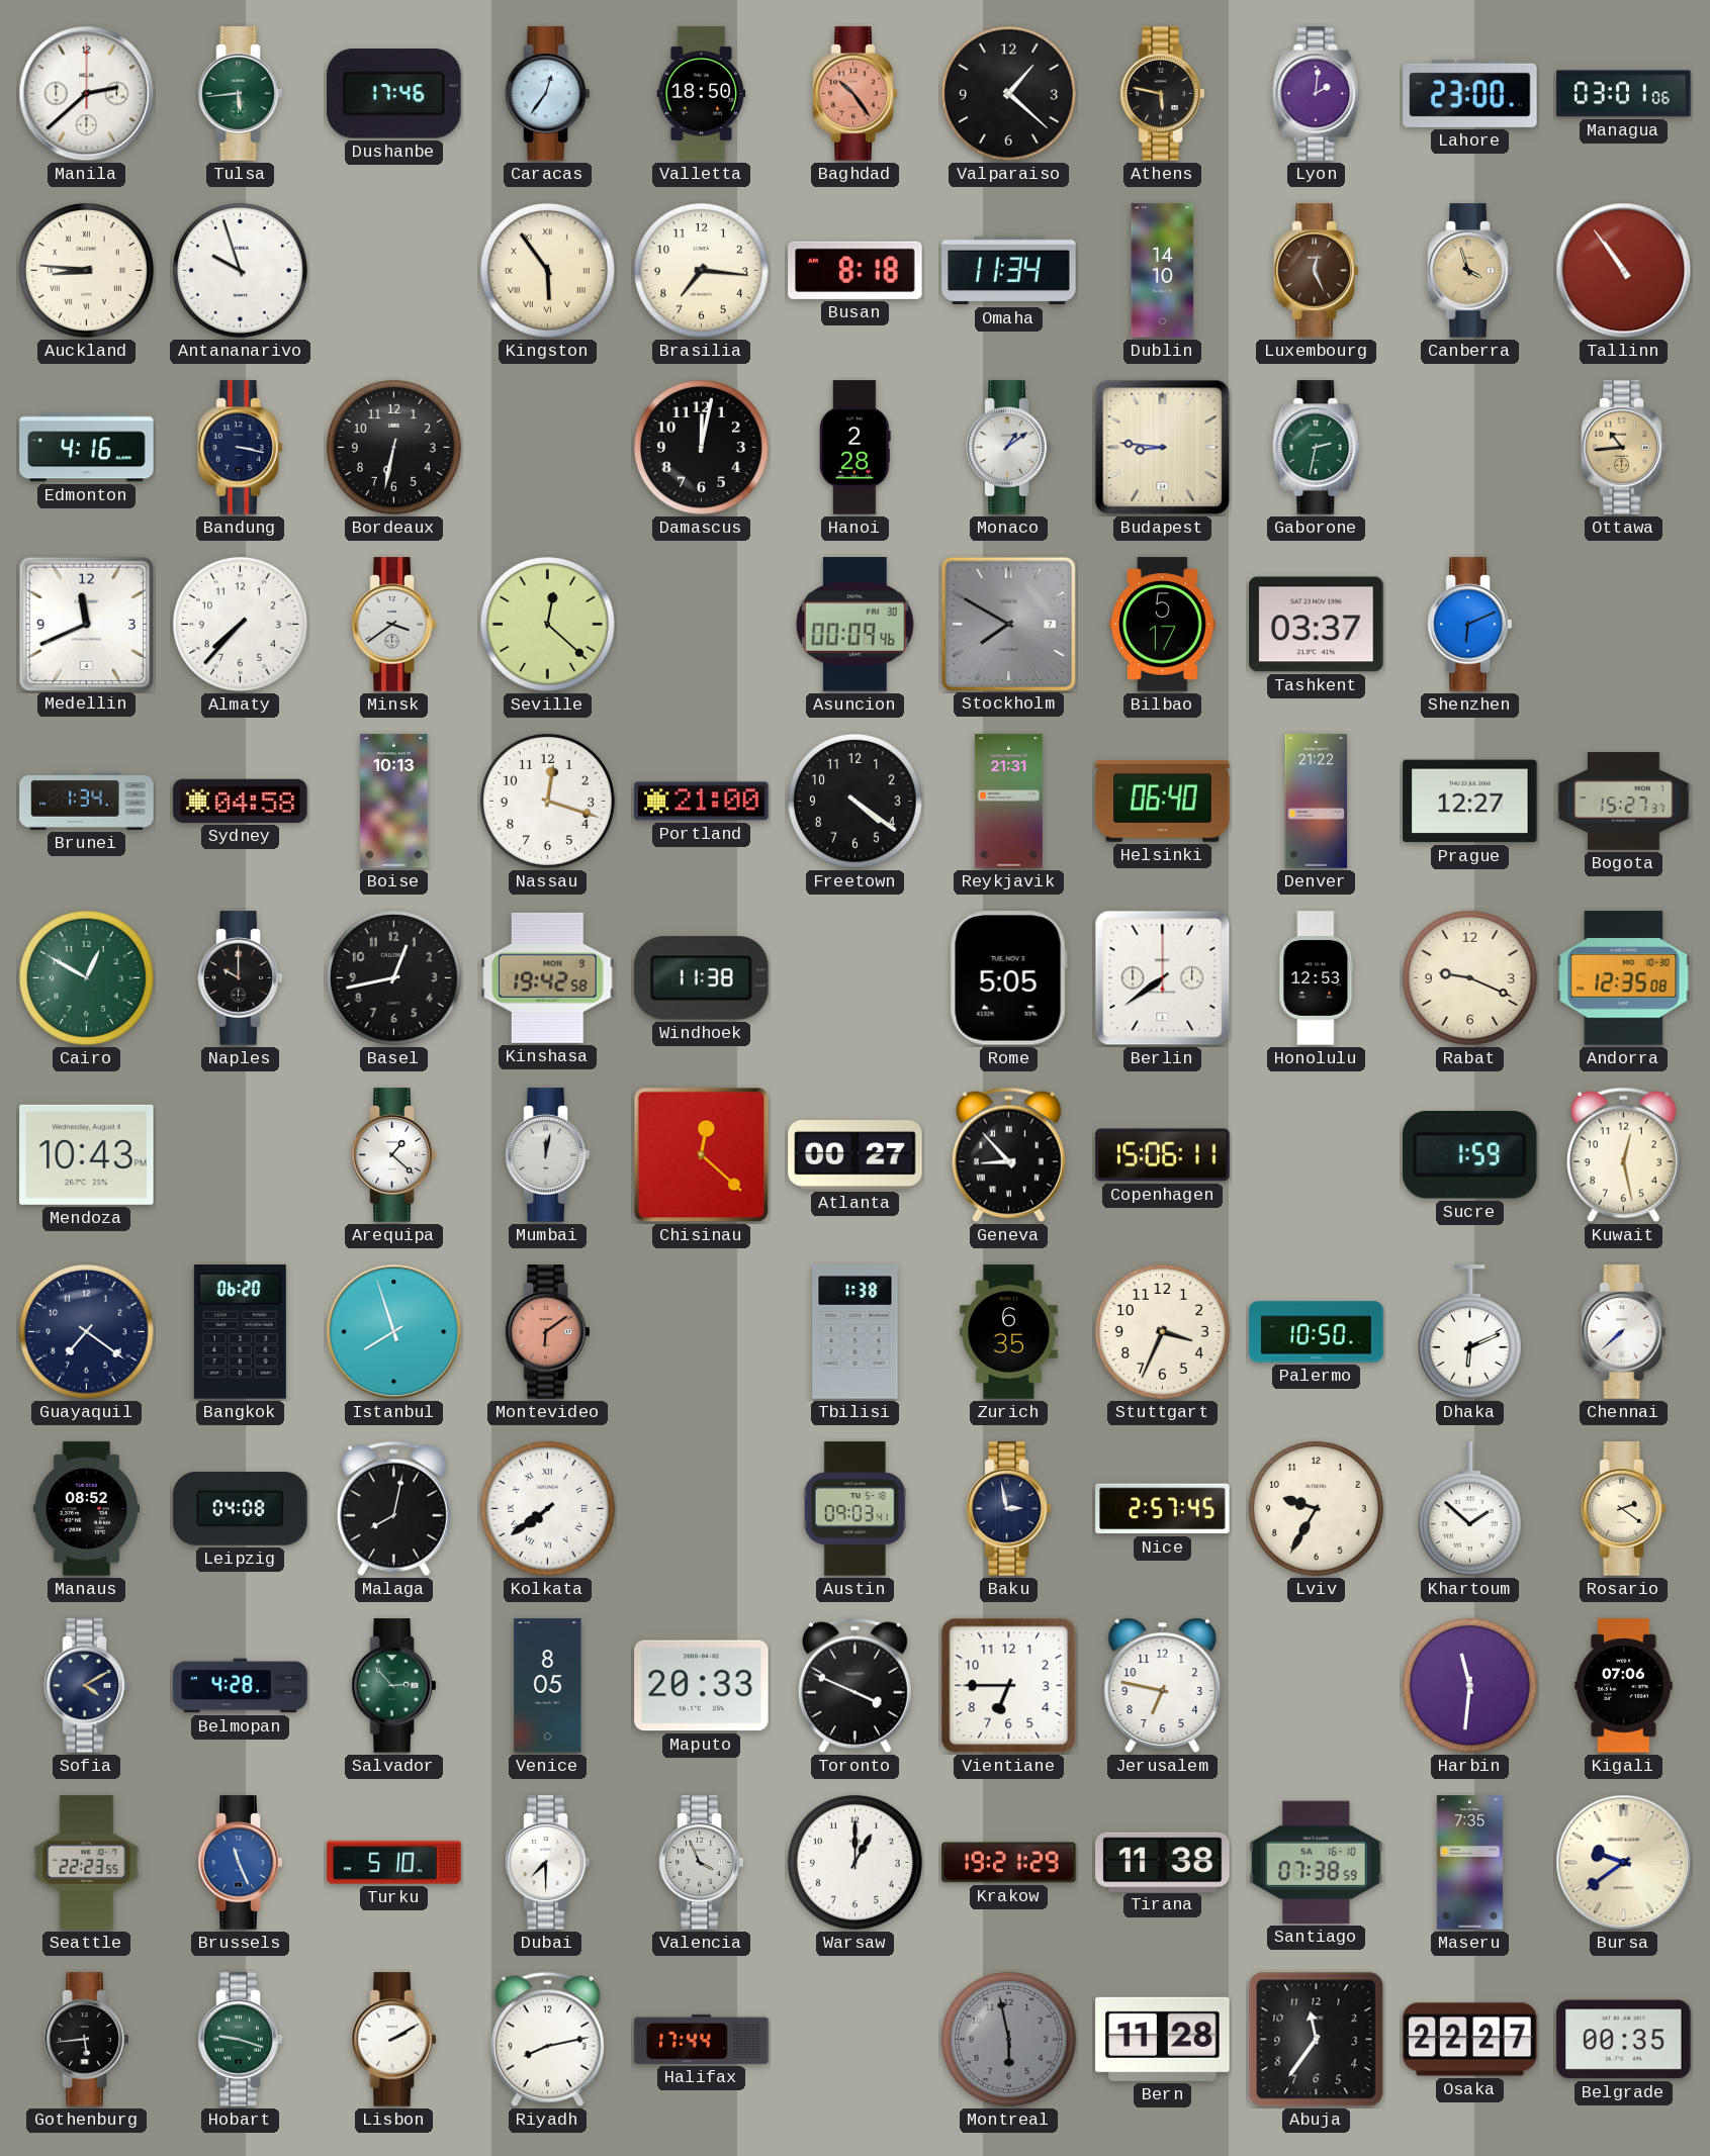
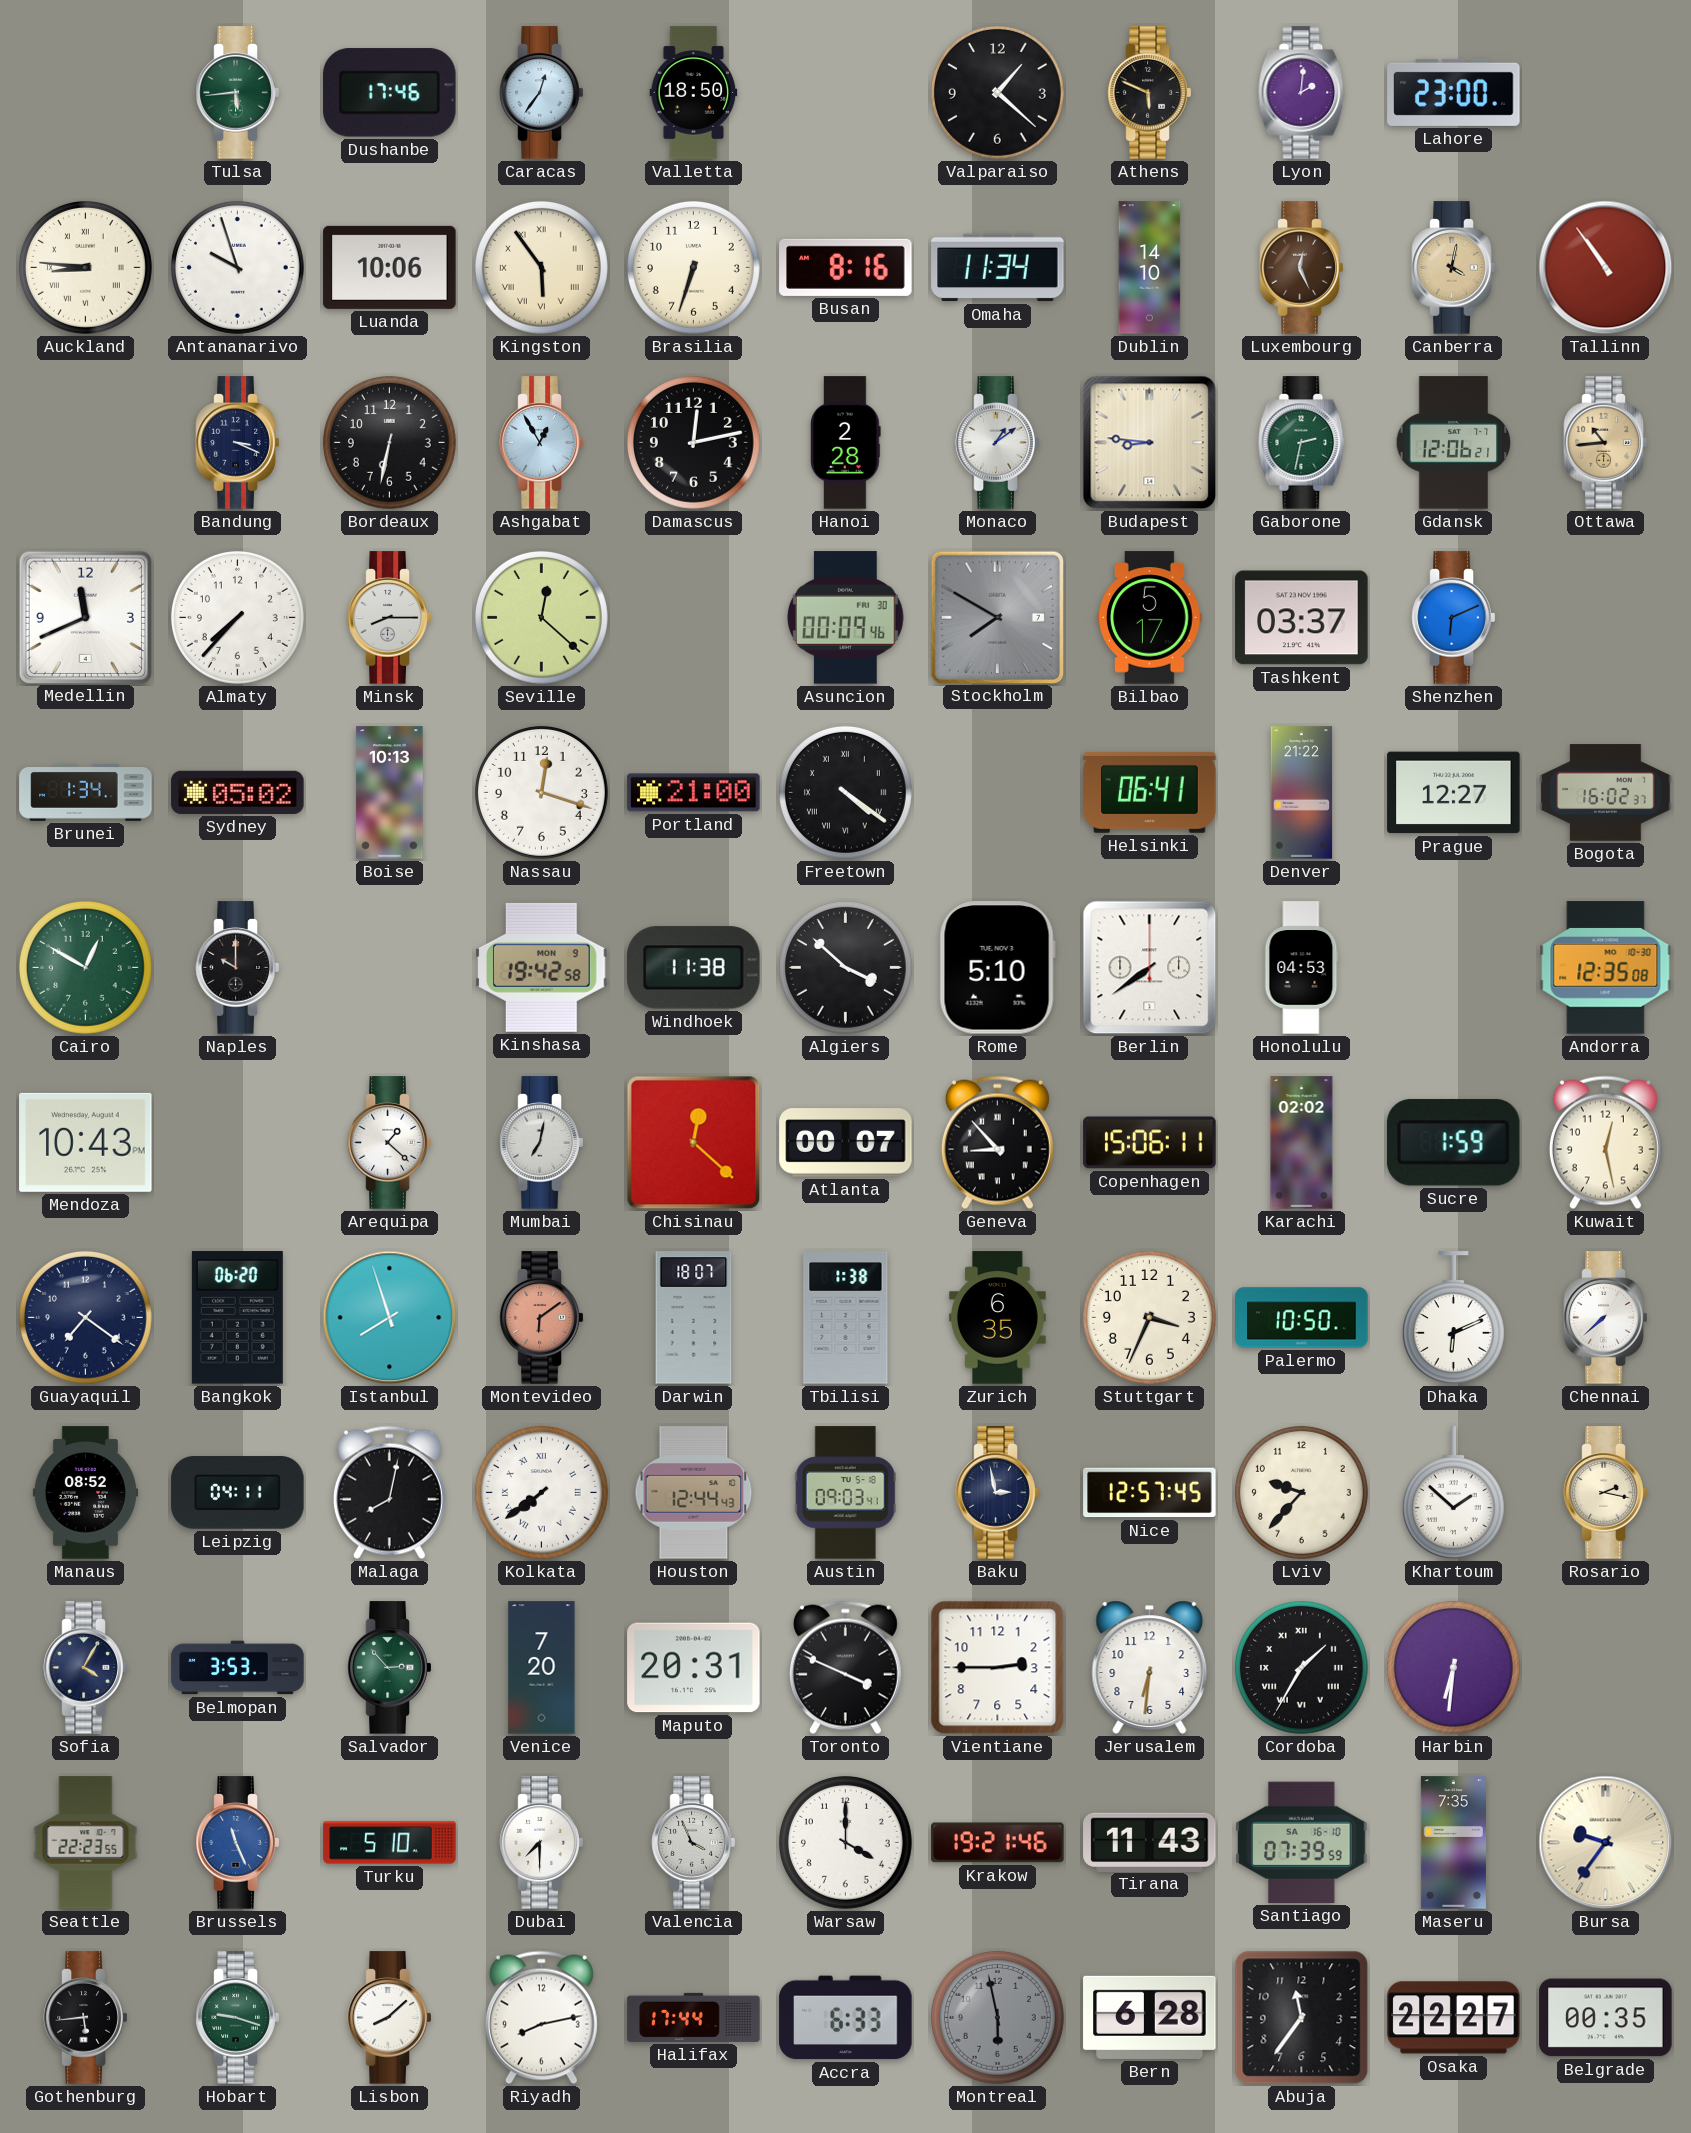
Manila: 2:38 -> none
Baghdad: 10:24 -> none
Athens: 5:47 -> 5:49
Managua: 03:01 -> none
Luanda: none -> 10:06
Brasilia: 7:16 -> 6:33
Busan: 8:18 -> 8:16
Canberra: 3:57 -> 4:02
Edmonton: 4:16 -> none
Bandung: 3:17 -> 3:19
Ashgabat: none -> 12:55
Damascus: 12:02 -> 12:13
Gdansk: none -> 12:06
Minsk: 3:39 -> 8:15
Sydney: 04:58 -> 05:02
Freetown numerals: Arabic -> Roman
Reykjavik: 21:31 -> none
Helsinki: 06:40 -> 06:41
Bogota: 15:27 -> 16:02
Basel: 12:43 -> none
Algiers: none -> 3:52
Rome: 5:05 -> 5:10
Honolulu: 12:53 -> 04:53
Rabat: 9:19 -> none
Mumbai: 12:02 -> 7:02
Atlanta: 00:27 -> 00:07
Karachi: none -> 02:02
Darwin: none -> 18:07
Leipzig: 04:08 -> 04:11
Houston: none -> 12:44
Nice: 2:57 -> 12:57
Lviv: 9:35 -> 9:37
Rosario: 2:21 -> 2:17
Sofia: 4:10 -> 4:05
Belmopan: 4:28 -> 3:53
Venice: 8:05 -> 7:20
Maputo: 20:33 -> 20:31
Vientiane: 6:45 -> 2:45
Jerusalem: 6:47 -> 6:31
Cordoba: none -> 1:35
Harbin: 11:31 -> 6:31
Kigali: 07:06 -> none
Warsaw: 1:00 -> 4:00
Krakow: 19:21:29 -> 19:21:46
Tirana: 11:38 -> 11:43
Santiago: 07:38 -> 07:39
Bursa: 9:39 -> 9:36
Lisbon: 2:10 -> 8:08
Accra: none -> 6:33
Bern: 11:28 -> 6:28
